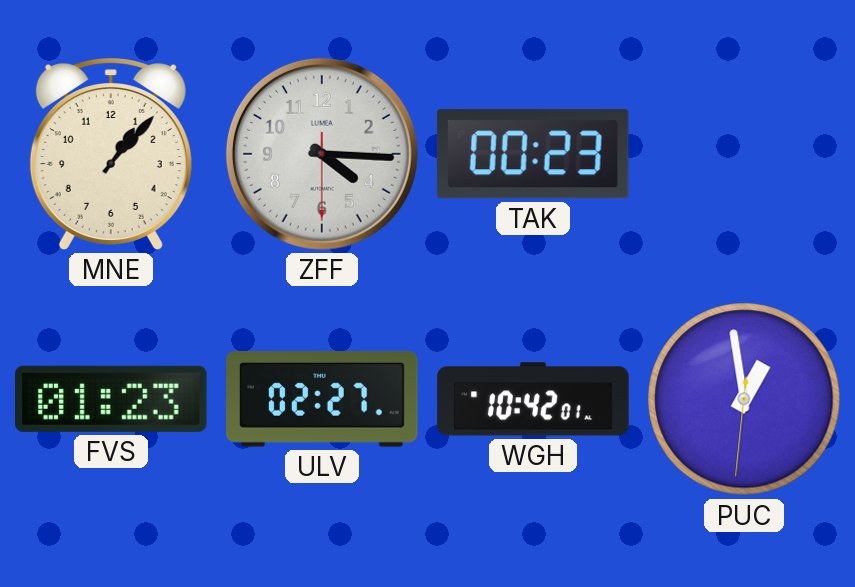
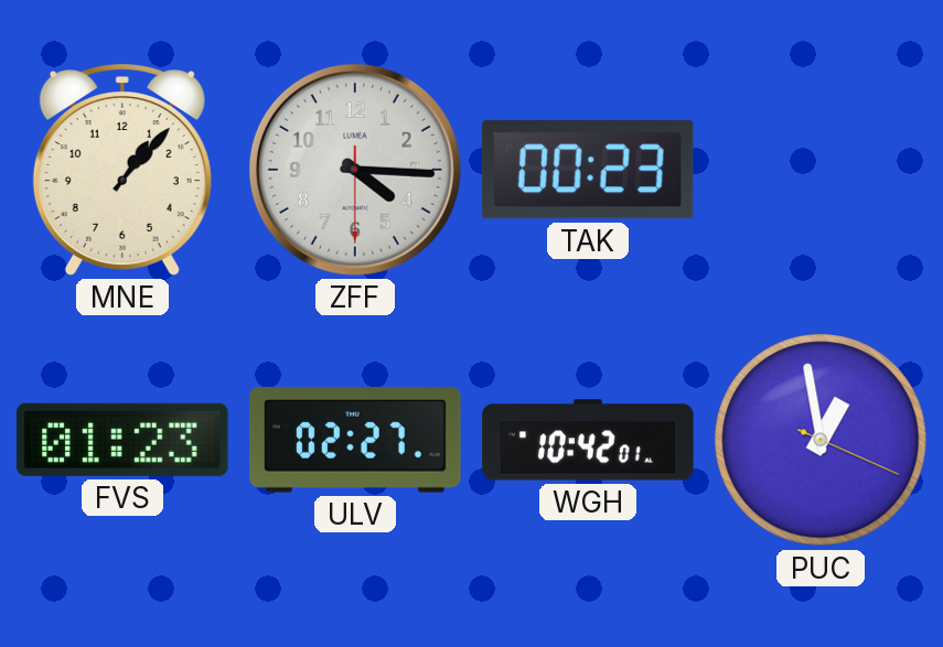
PUC: 12:58:31 -> 12:58:19
